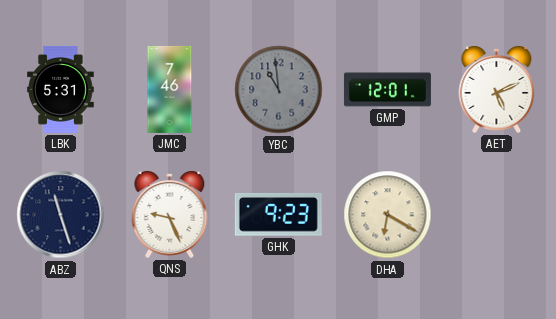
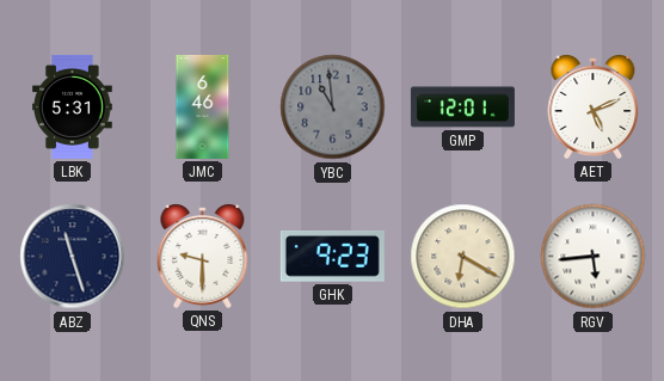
JMC: 7:46 -> 6:46
QNS: 9:26 -> 9:30
RGV: none -> 5:44
